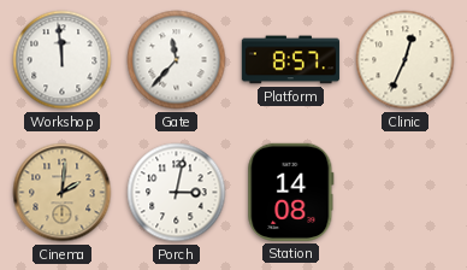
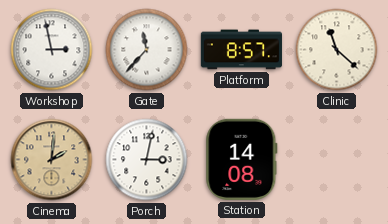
Workshop: 11:59 -> 2:58
Clinic: 12:34 -> 11:22
